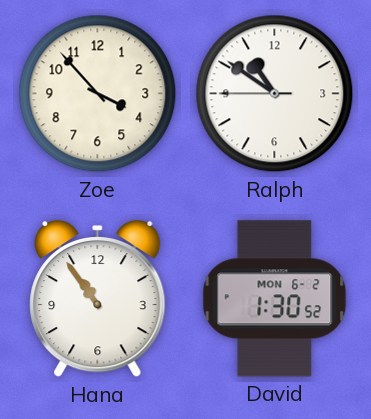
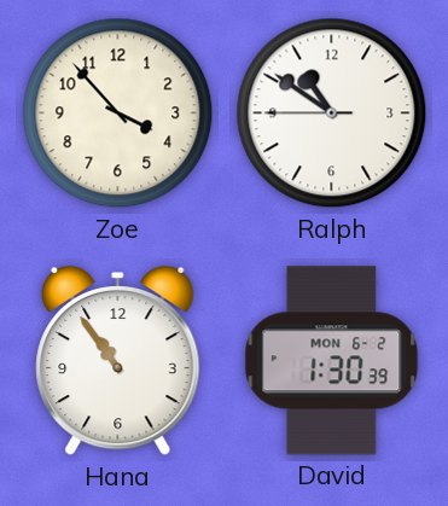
David: 1:30:52 -> 1:30:39
